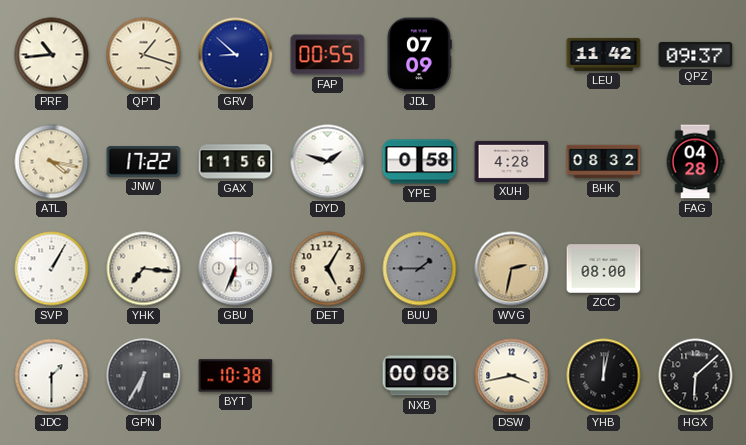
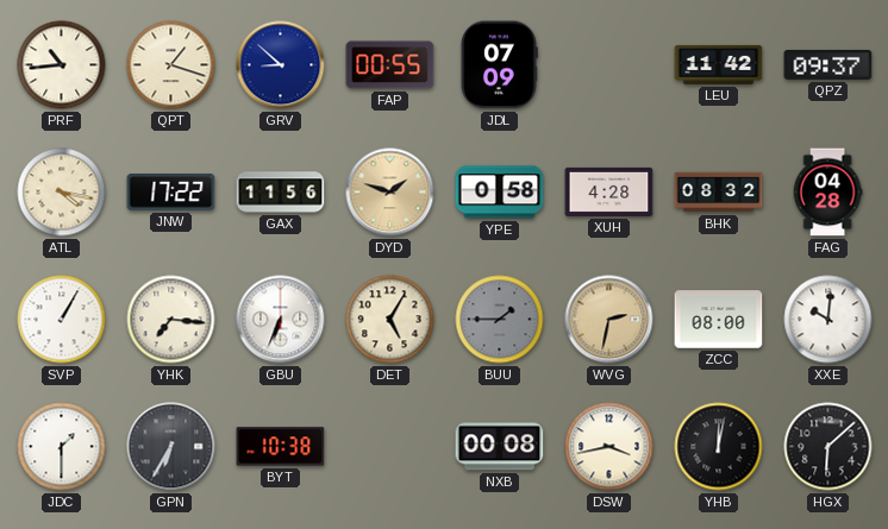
DYD dial: white -> champagne
XXE: none -> 10:01
